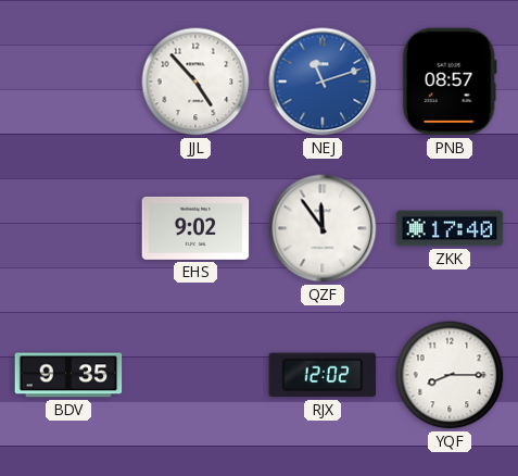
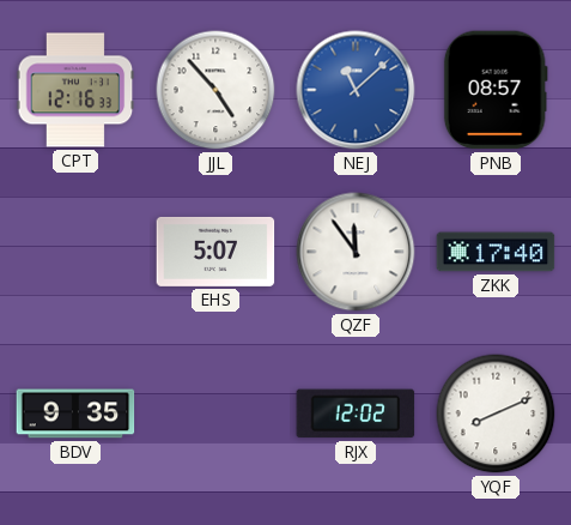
CPT: none -> 12:16
NEJ: 11:12 -> 11:08
EHS: 9:02 -> 5:07
YQF: 8:15 -> 8:11
